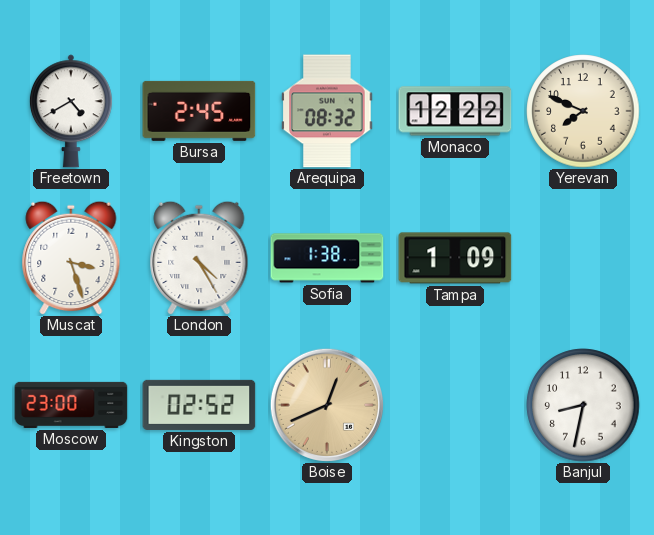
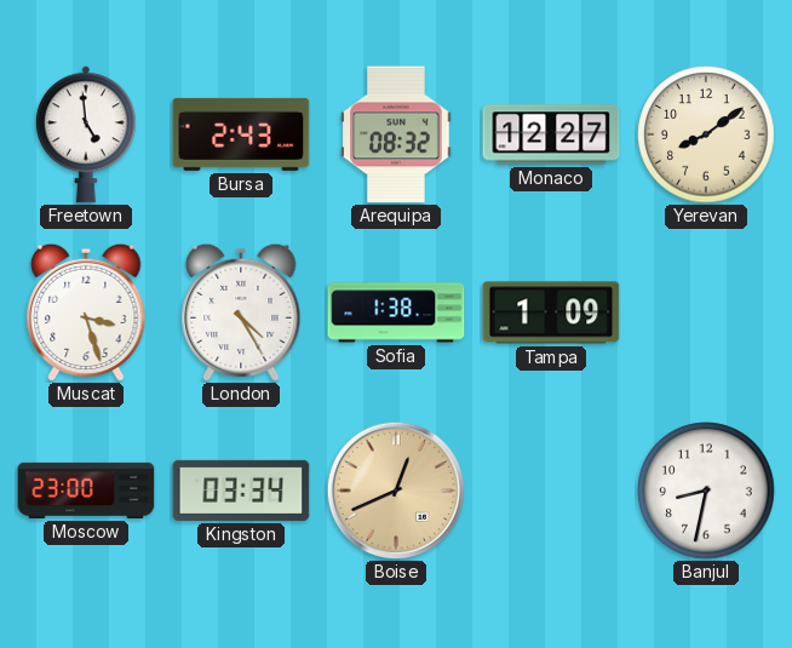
Freetown: 4:40 -> 4:59
Bursa: 2:45 -> 2:43
Monaco: 12:22 -> 12:27
Yerevan: 7:49 -> 8:09
Kingston: 02:52 -> 03:34
